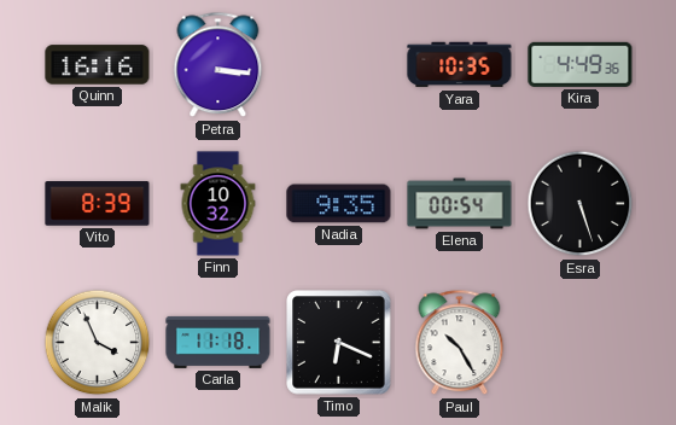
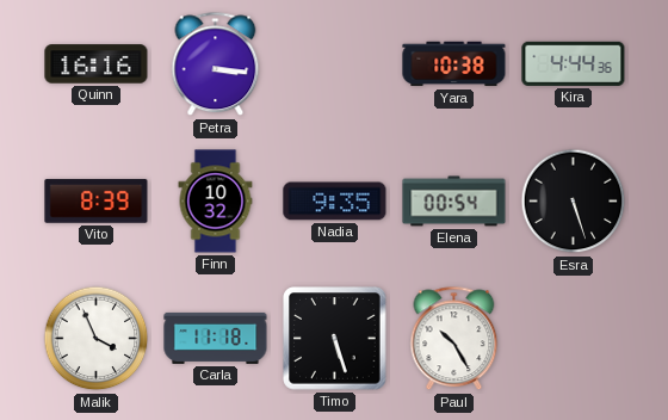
Yara: 10:35 -> 10:38
Kira: 4:49 -> 4:44
Timo: 6:19 -> 5:27
